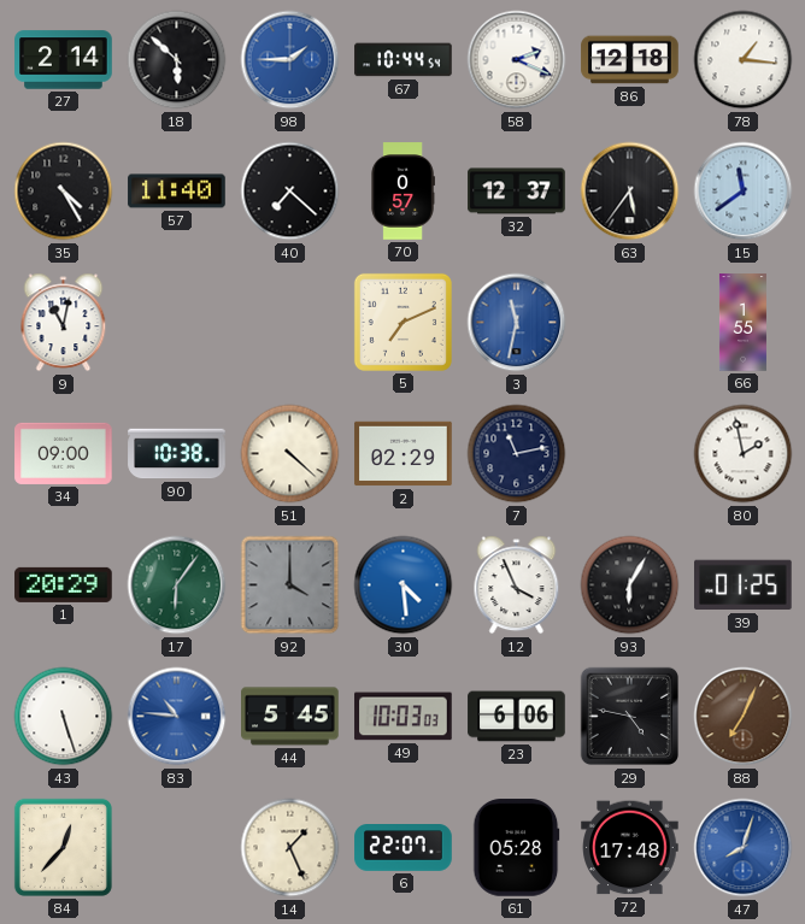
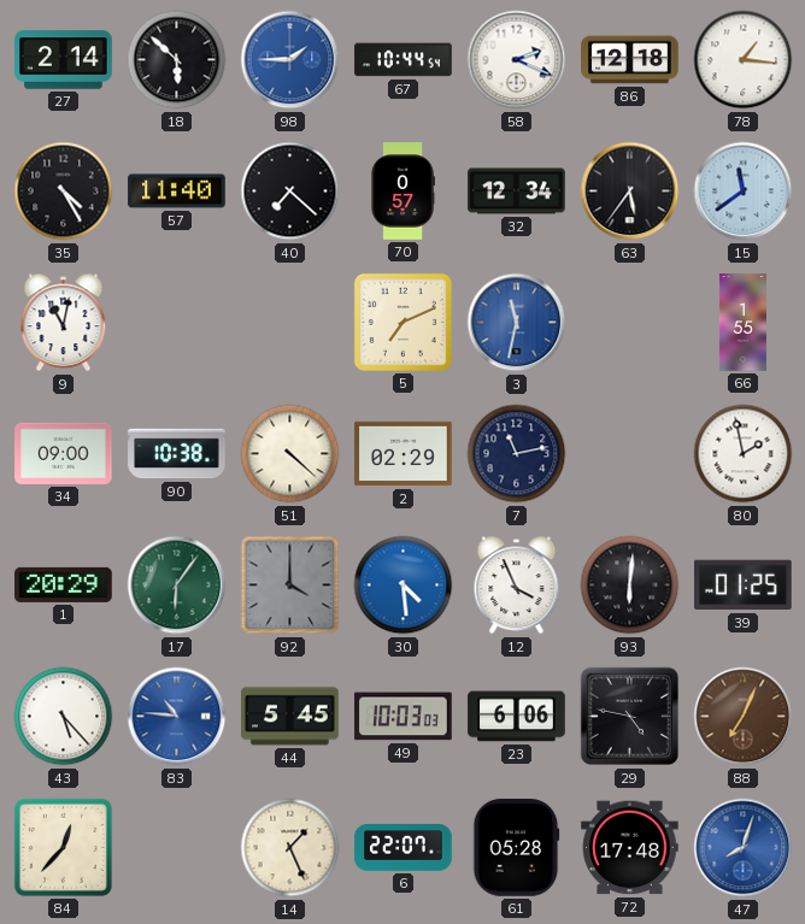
32: 12:37 -> 12:34
93: 6:05 -> 6:01
43: 5:27 -> 5:23
